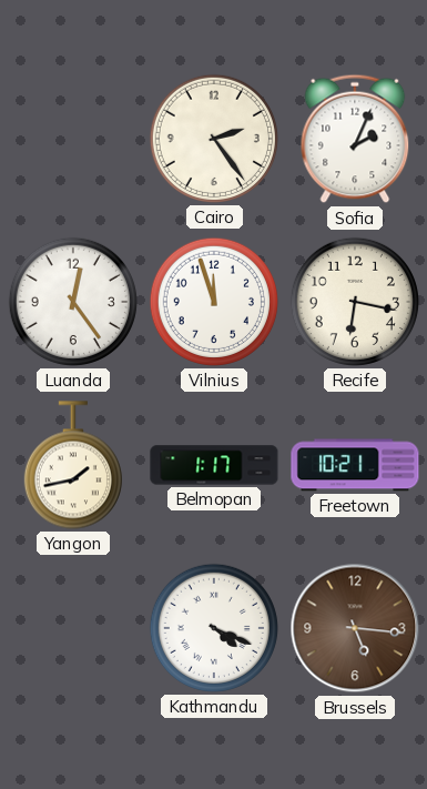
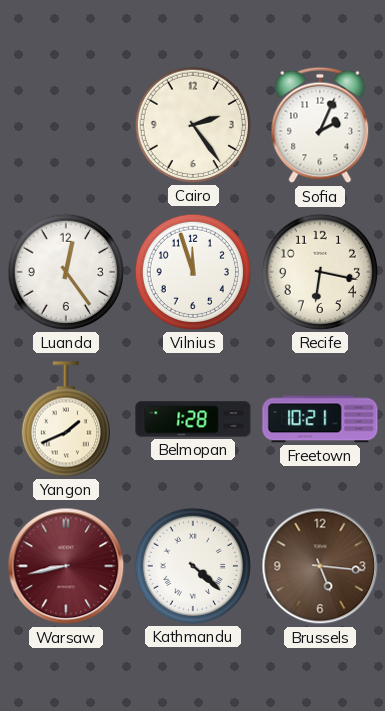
Yangon: 1:43 -> 1:41
Belmopan: 1:17 -> 1:28
Warsaw: none -> 8:43
Kathmandu: 4:19 -> 4:22
